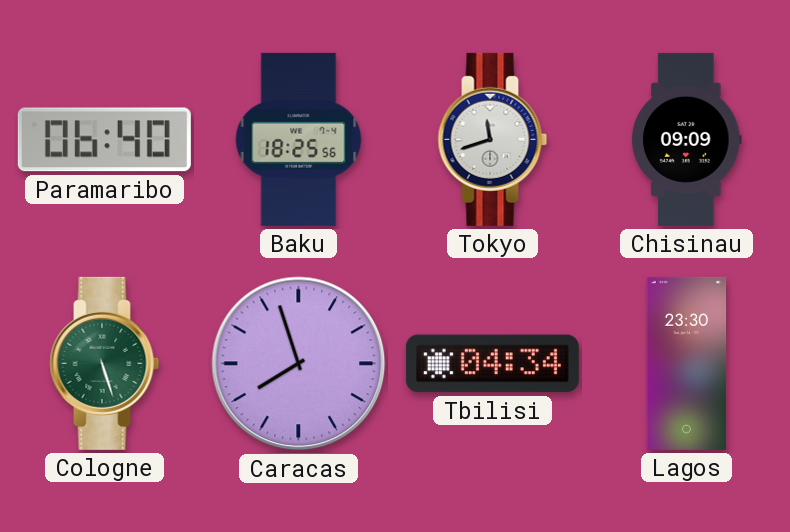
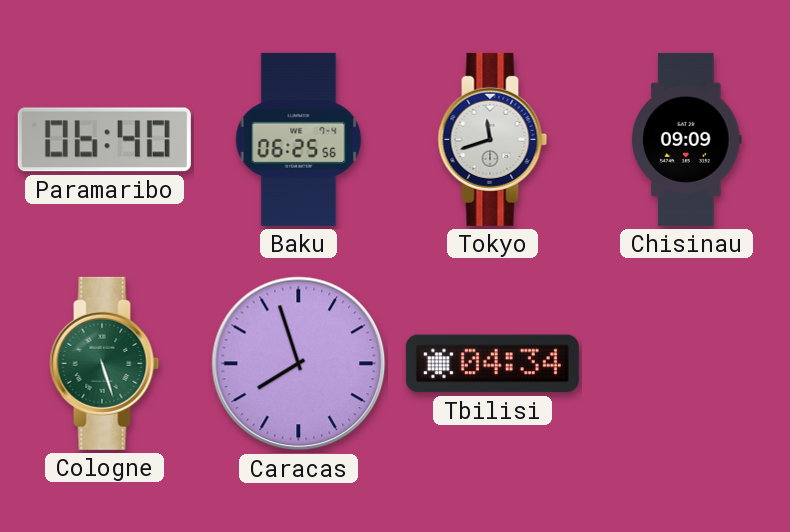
Baku: 18:25 -> 06:25
Lagos: 23:30 -> none
